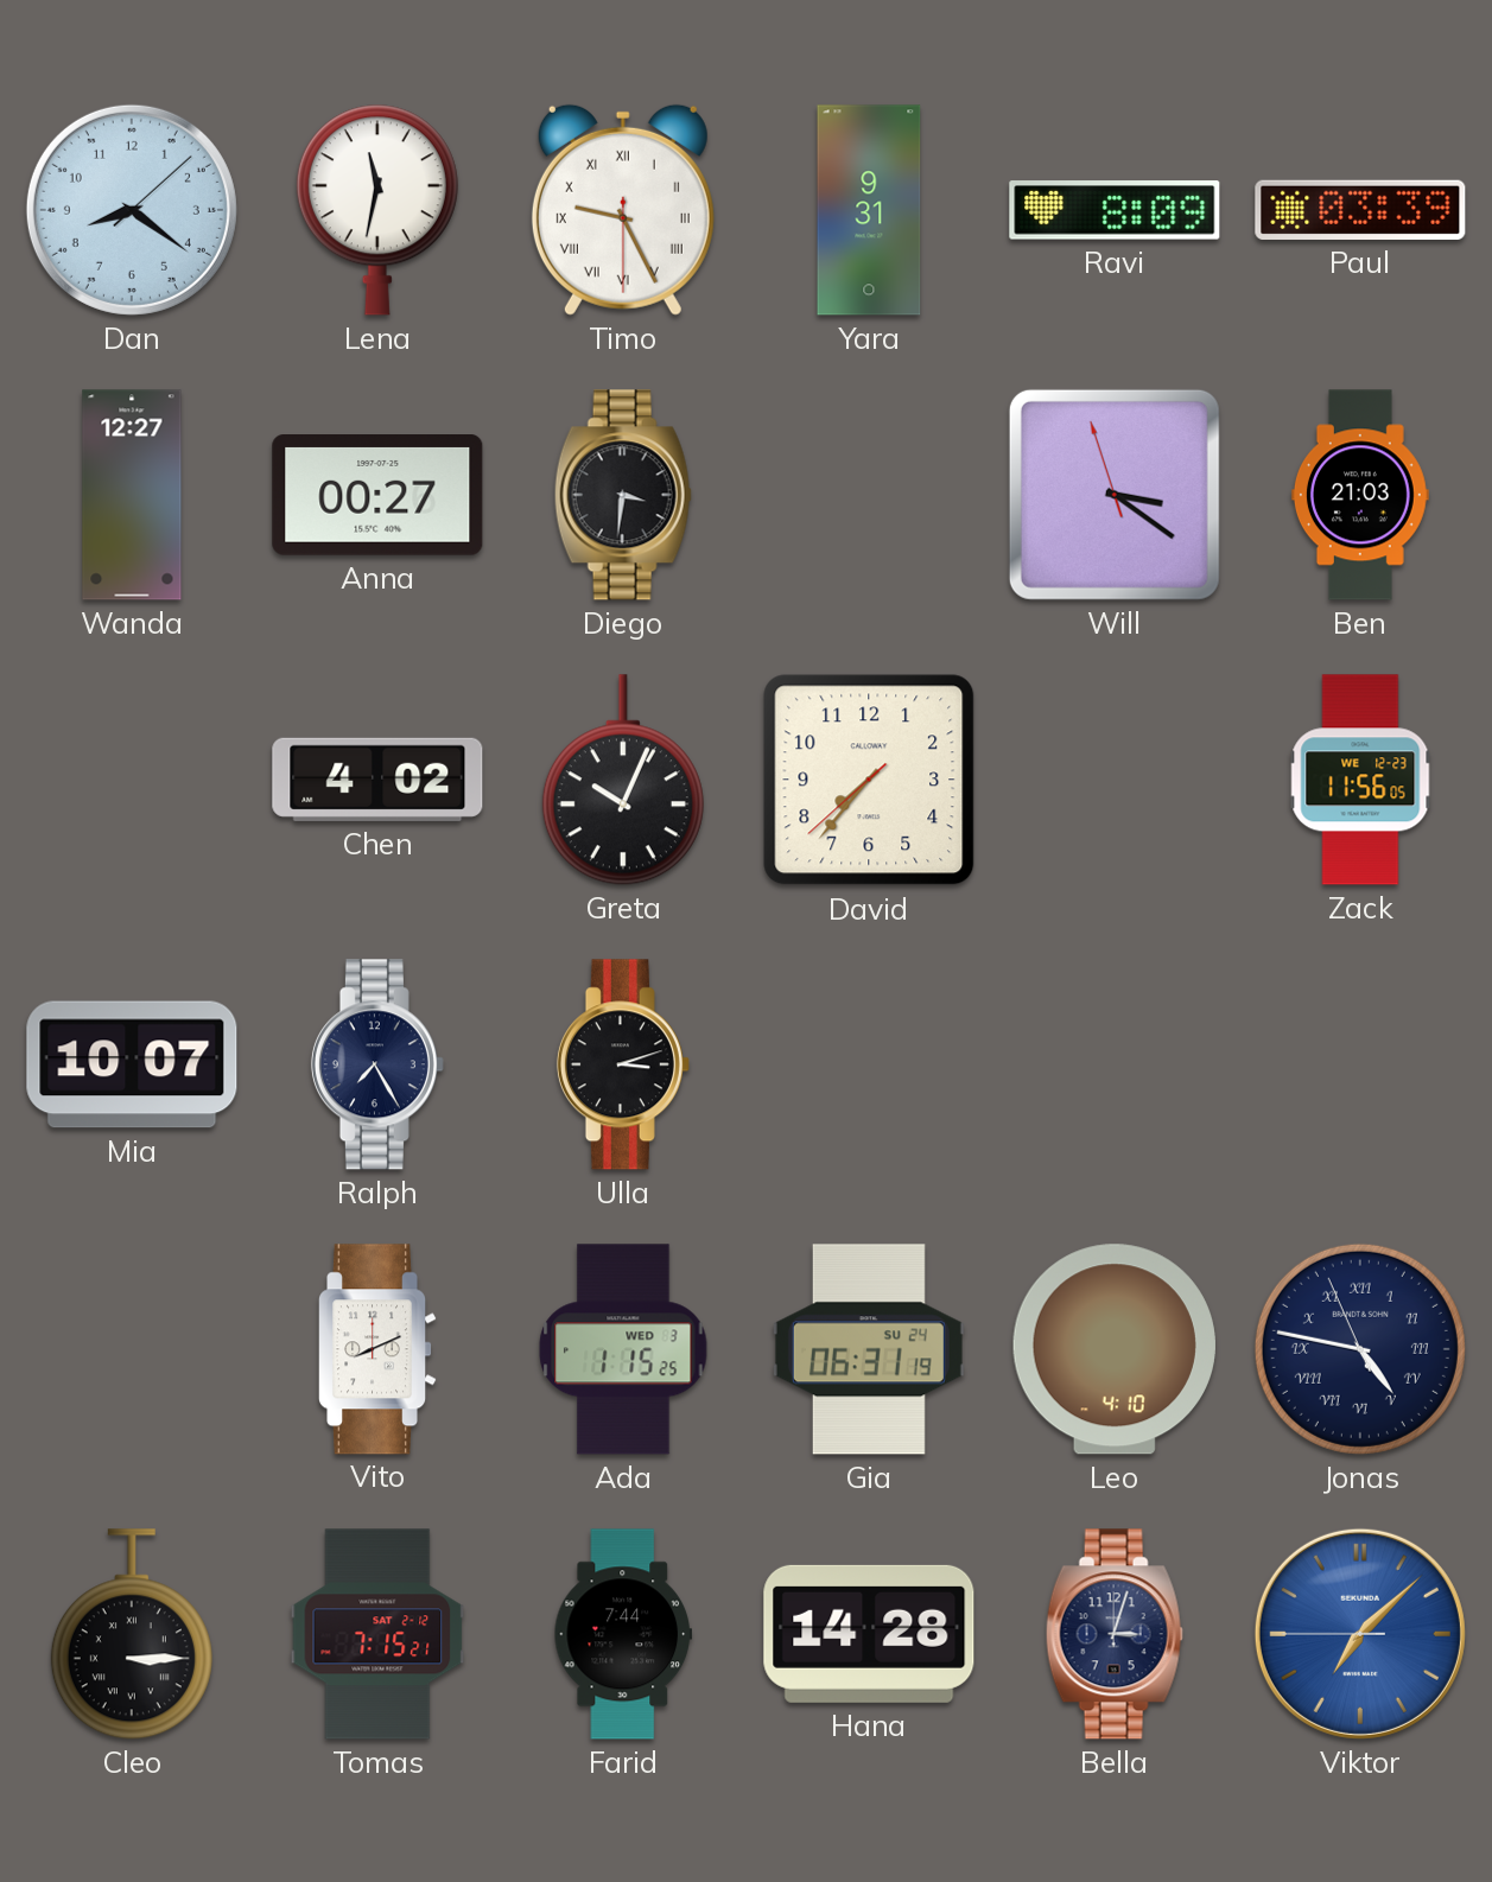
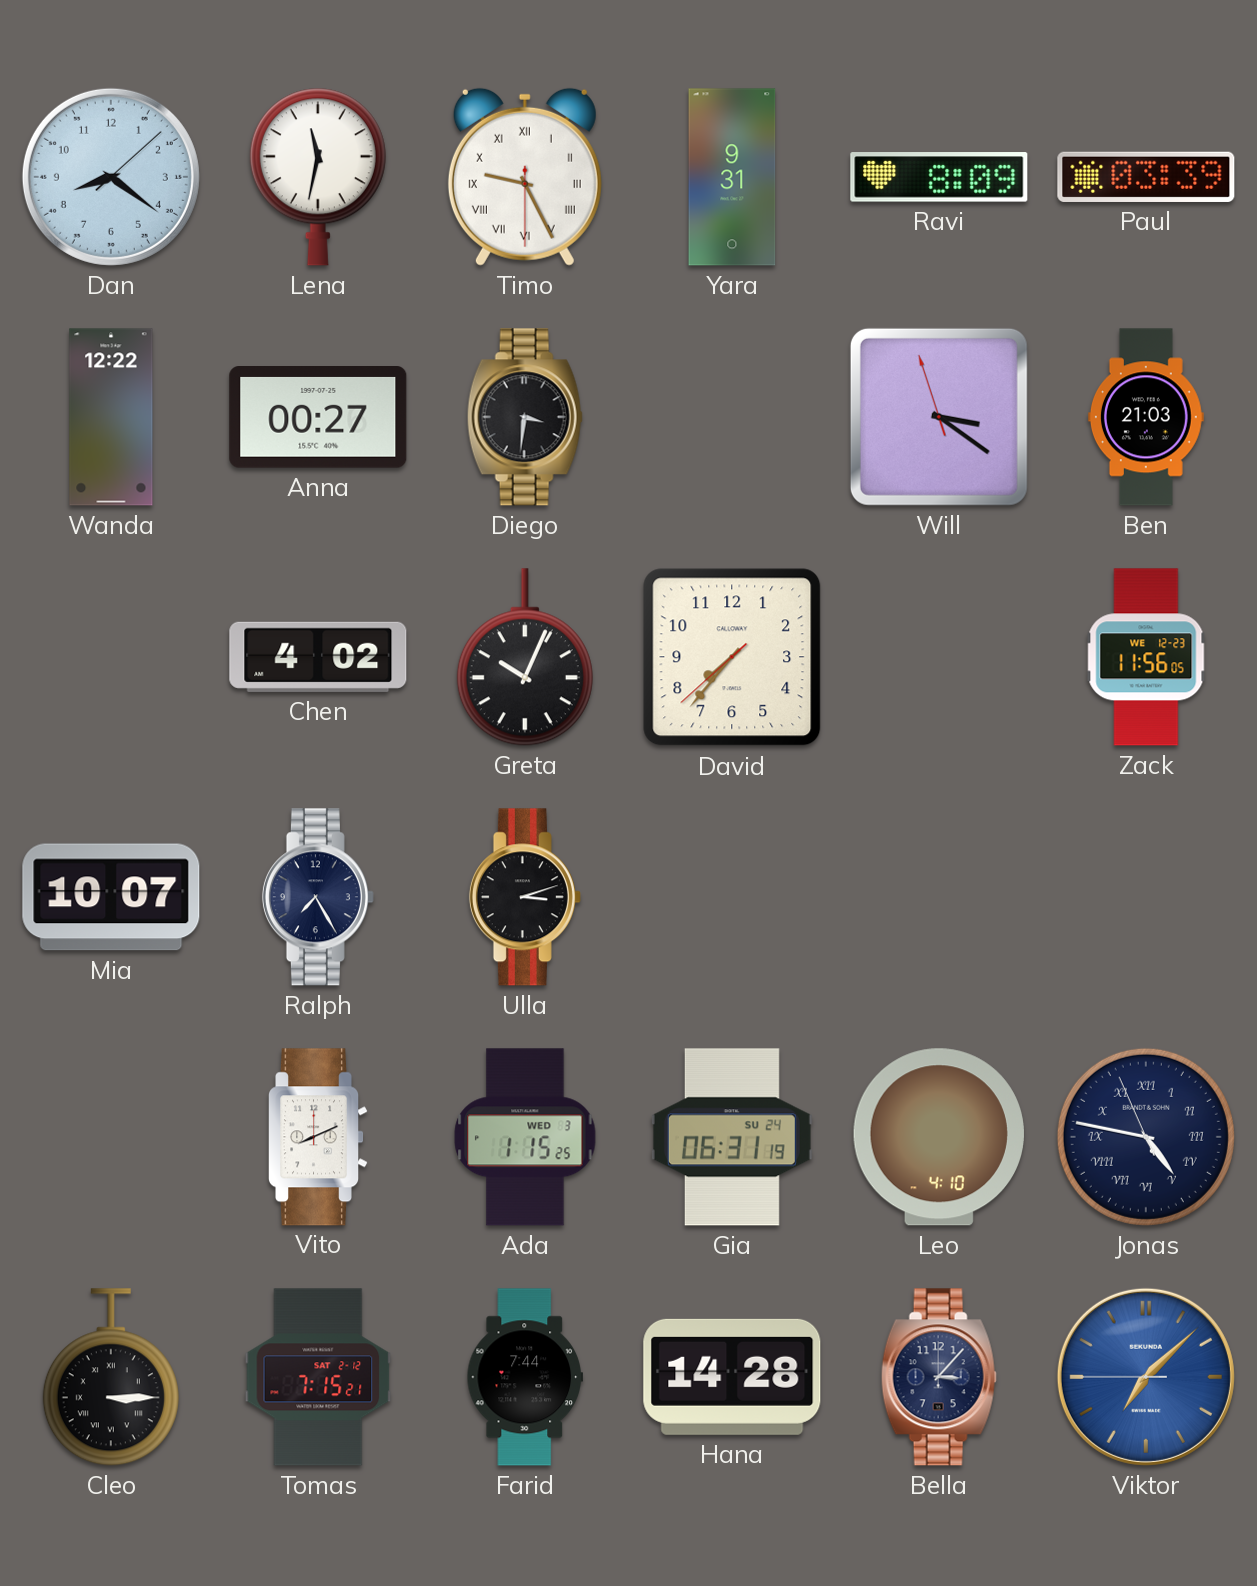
Wanda: 12:27 -> 12:22
Bella: 3:03 -> 3:07
